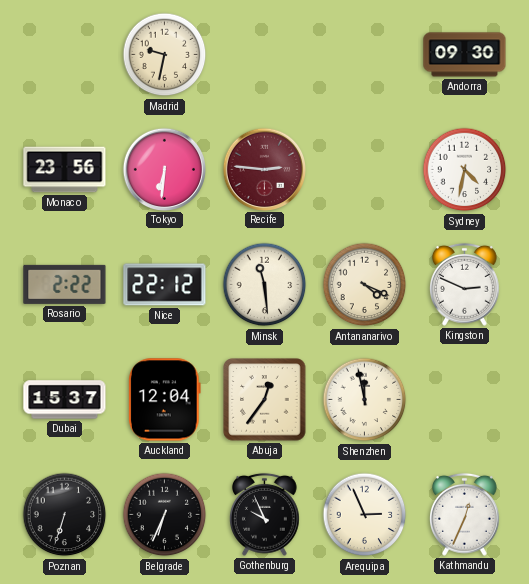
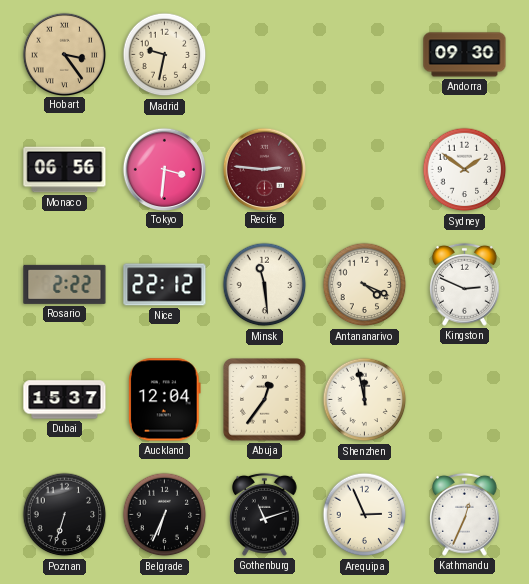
Hobart: none -> 3:24
Monaco: 23:56 -> 06:56
Tokyo: 6:31 -> 3:31
Sydney: 4:32 -> 1:51
Gothenburg: 9:56 -> 11:12
